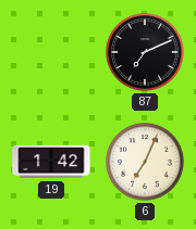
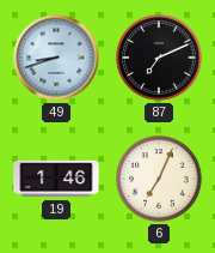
49: none -> 8:42
19: 1:42 -> 1:46
